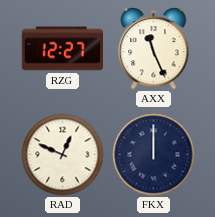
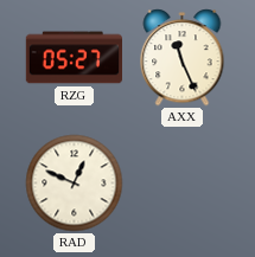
RZG: 12:27 -> 05:27
FKX: 12:00 -> none
